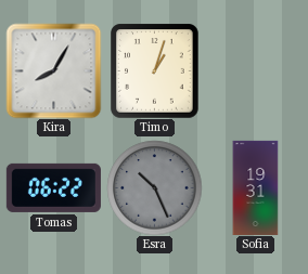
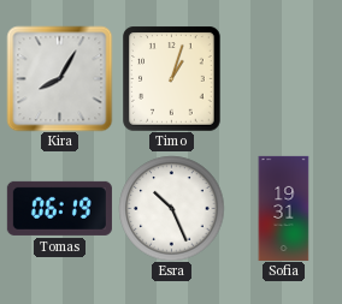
Tomas: 06:22 -> 06:19
Esra dial: grey -> white
